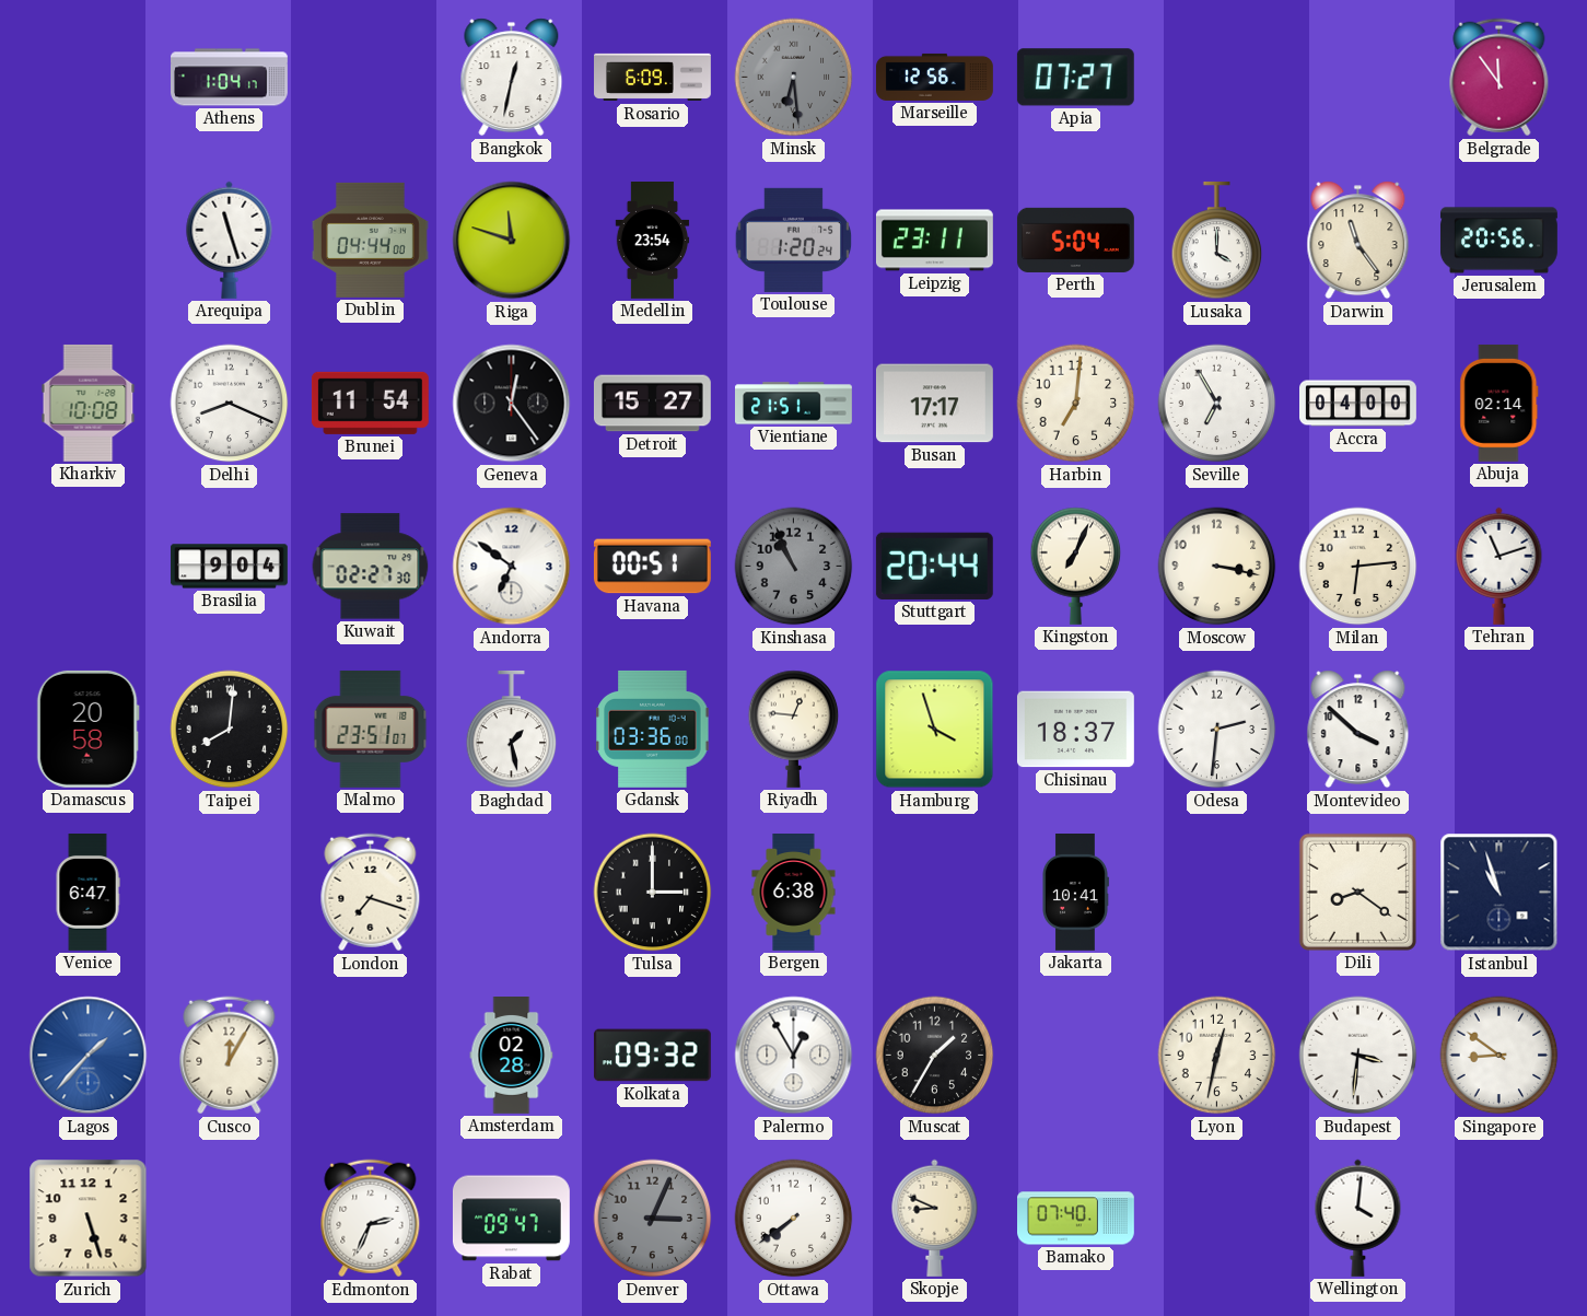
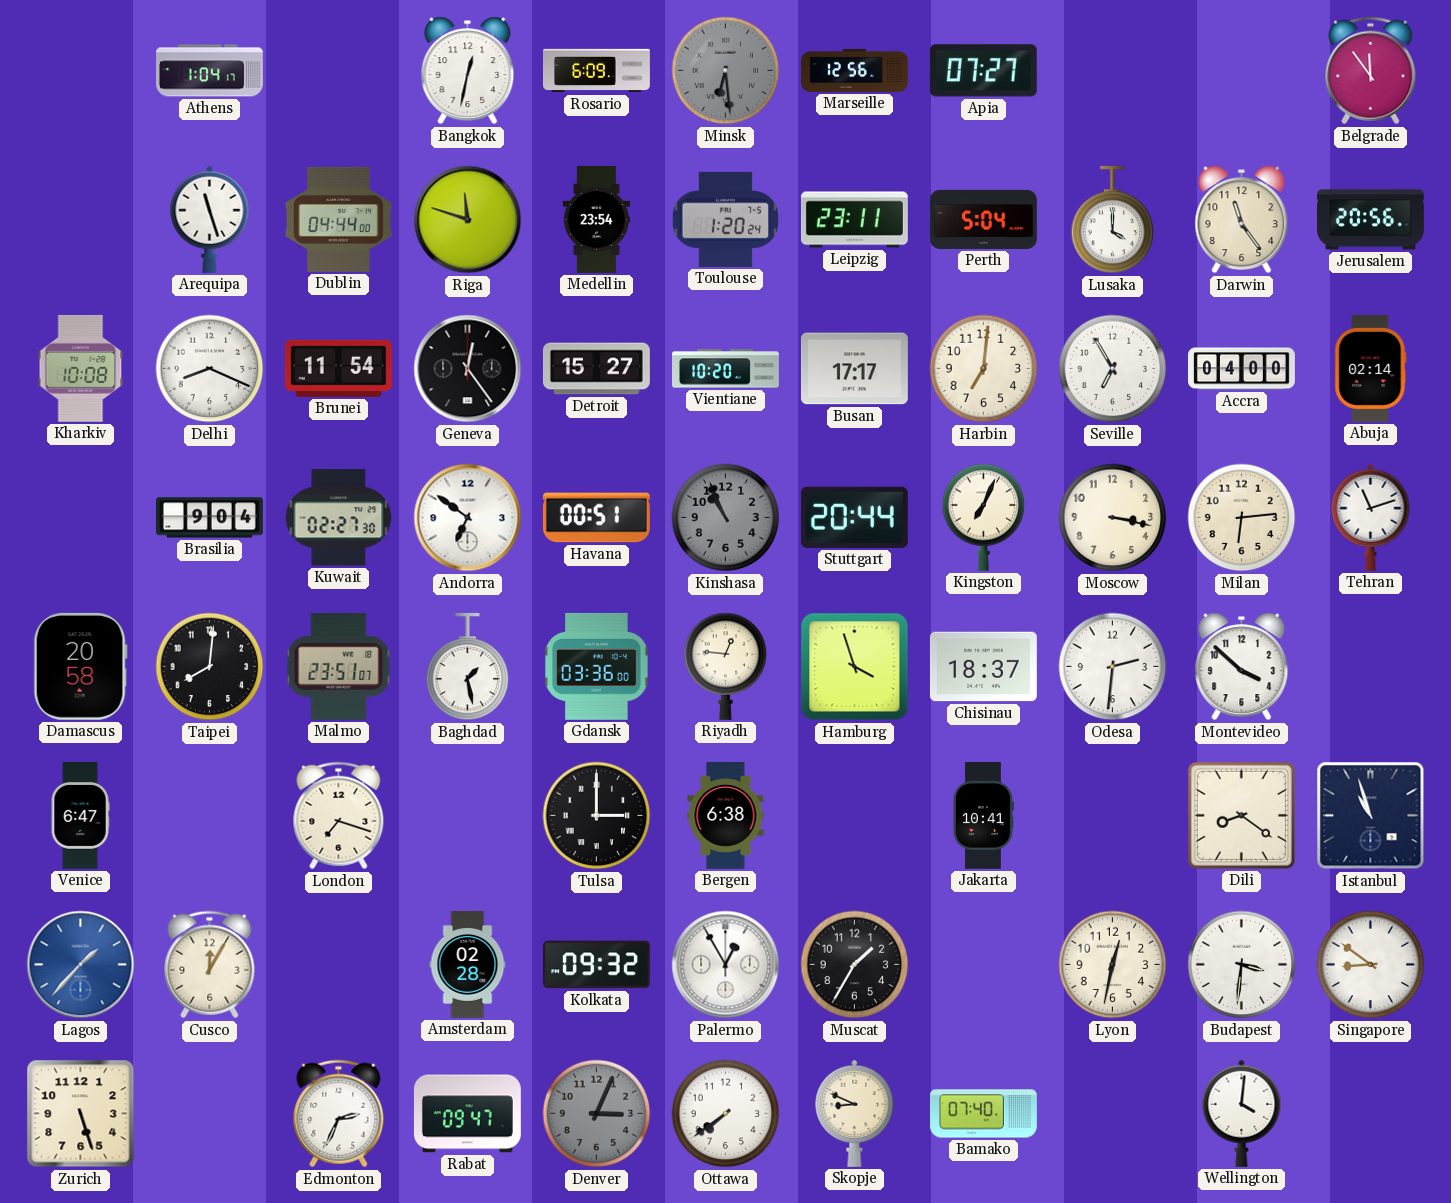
Vientiane: 21:51 -> 10:20
